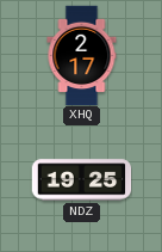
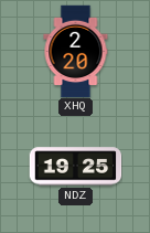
XHQ: 2:17 -> 2:20
